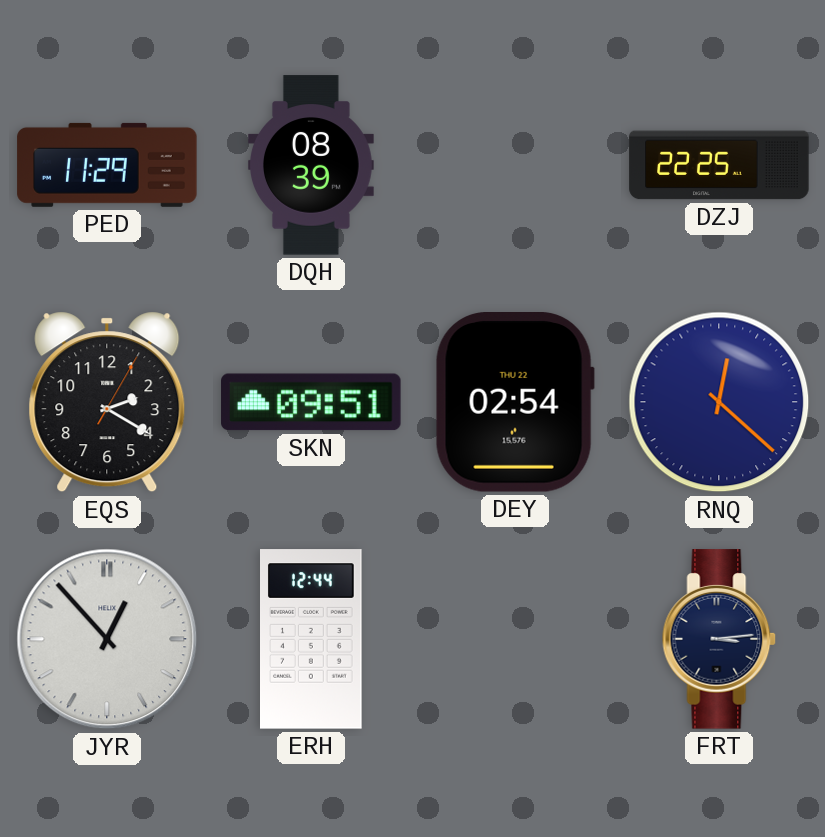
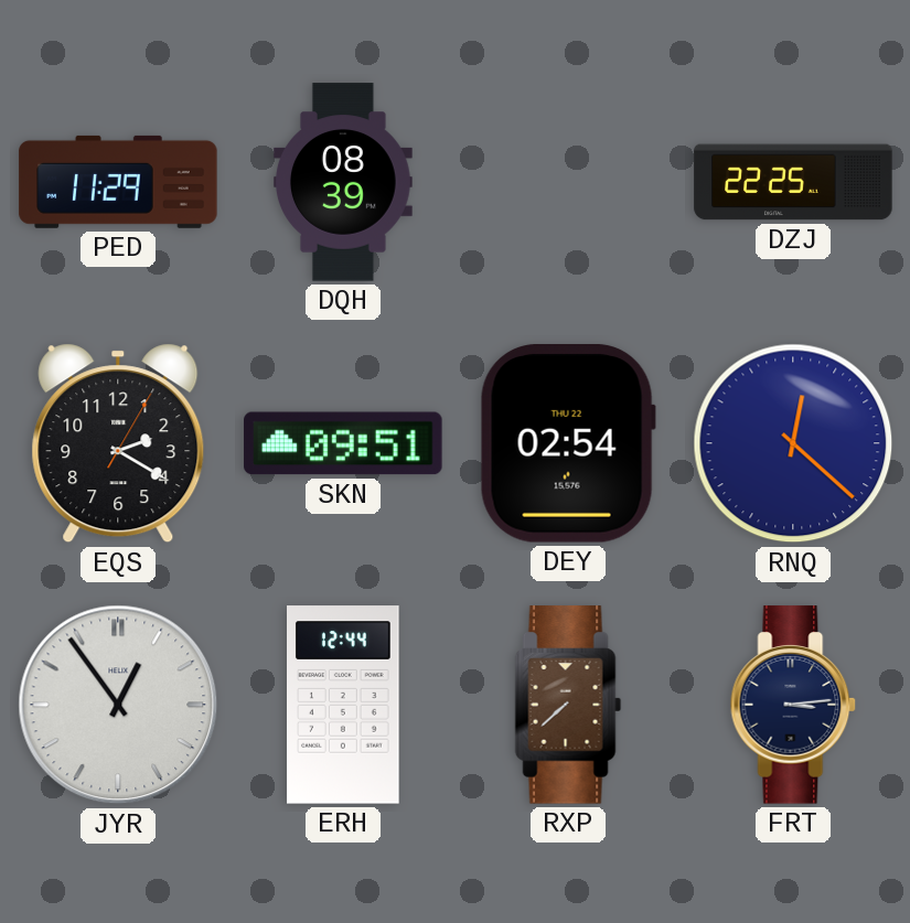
JYR: 12:53 -> 12:54
RXP: none -> 7:38
